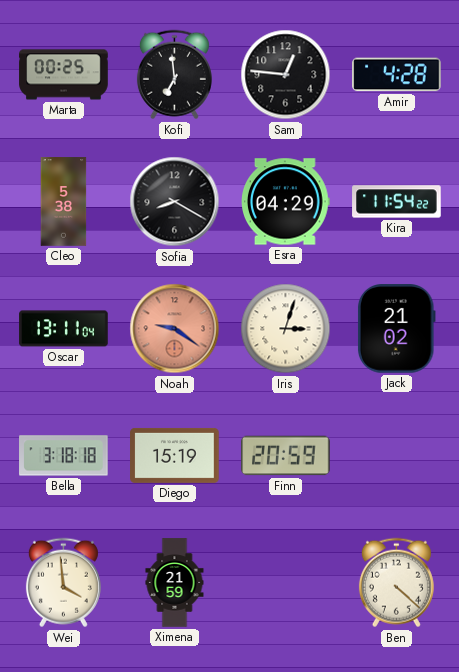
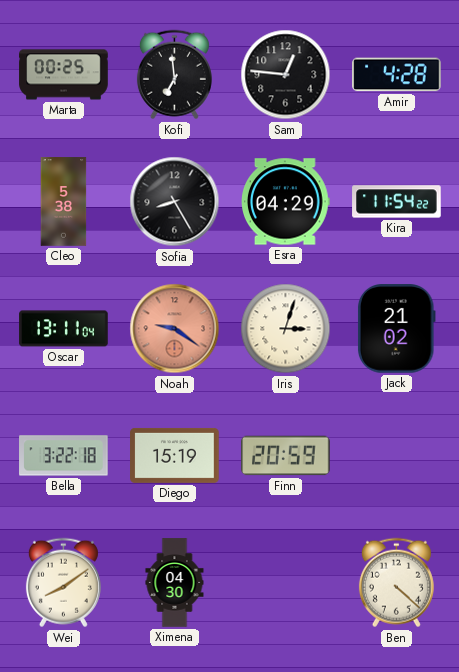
Sofia: 8:20 -> 8:25
Bella: 3:18 -> 3:22
Wei: 3:59 -> 8:09
Ximena: 21:59 -> 04:30
